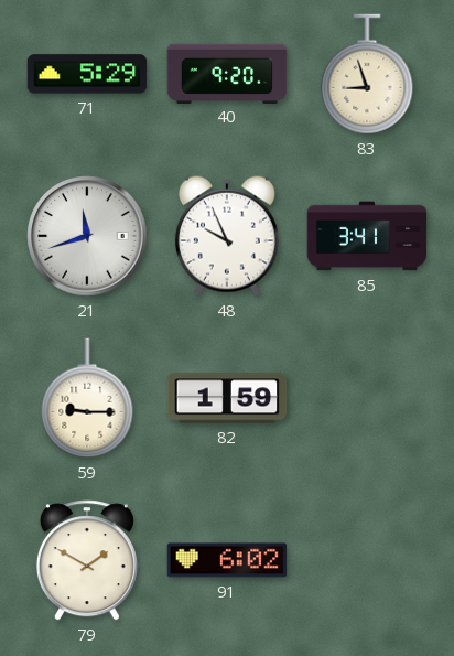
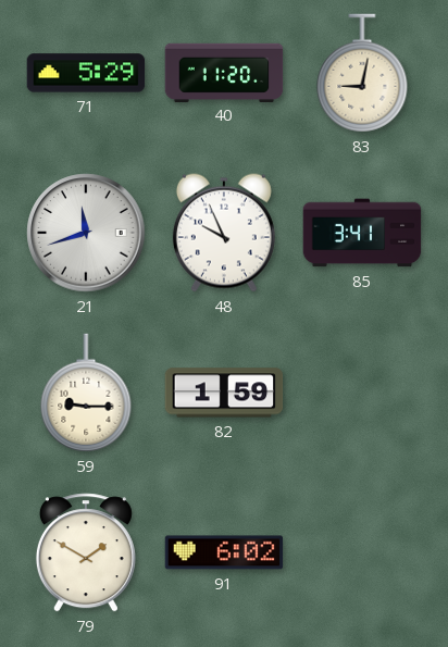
40: 9:20 -> 11:20
83: 8:57 -> 9:02
